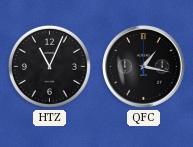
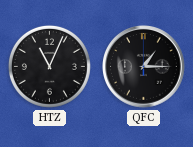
QFC: 1:17 -> 1:15
